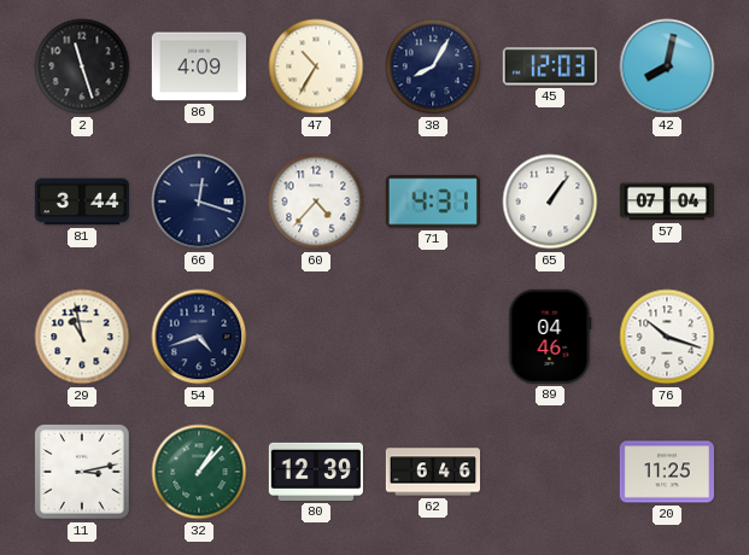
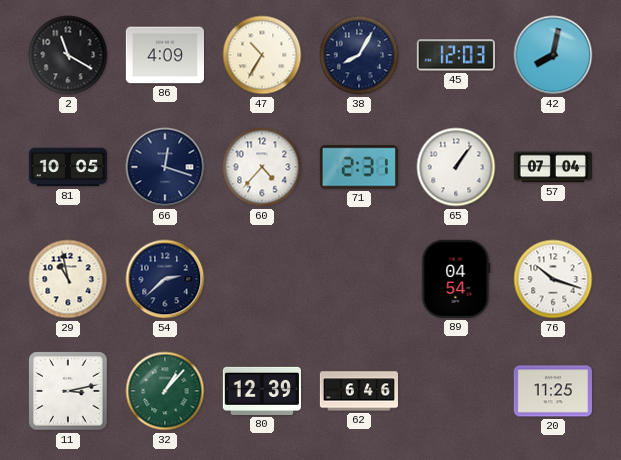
2: 11:27 -> 11:20
81: 3:44 -> 10:05
71: 4:31 -> 2:31
54: 4:42 -> 2:38
89: 04:46 -> 04:54
